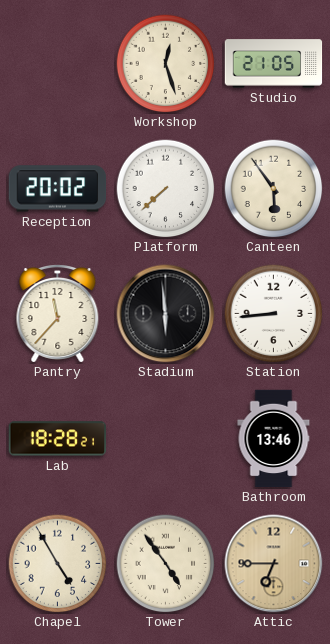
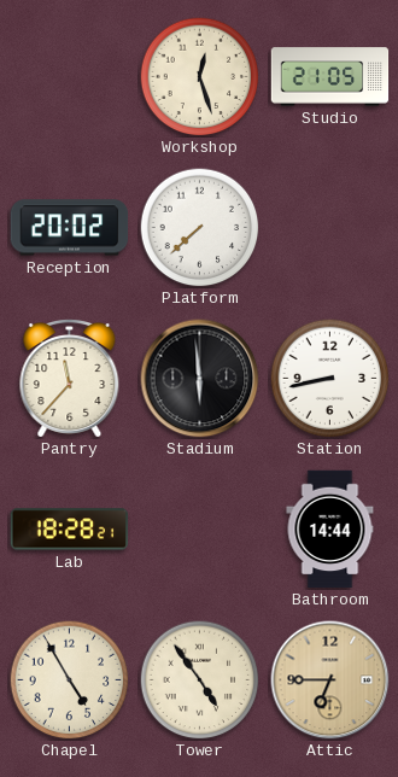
Canteen: 5:54 -> none
Station: 8:44 -> 8:43
Bathroom: 13:46 -> 14:44
